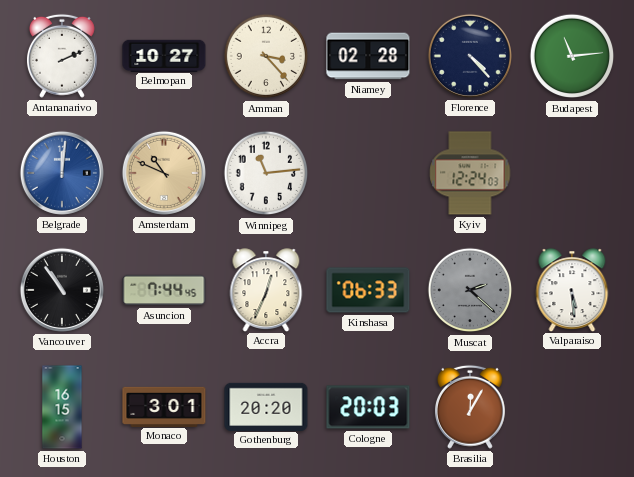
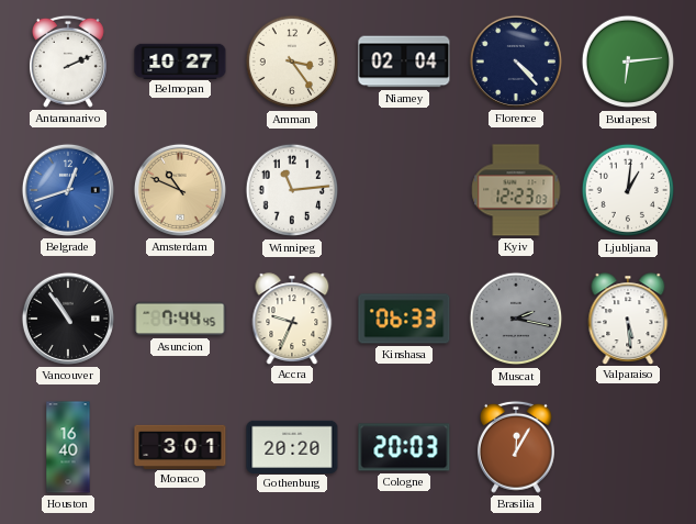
Amman: 3:23 -> 3:24
Niamey: 02:28 -> 02:04
Budapest: 11:14 -> 6:14
Belgrade: 12:01 -> 12:42
Kyiv: 12:24 -> 12:23
Ljubljana: none -> 1:01
Accra: 12:34 -> 9:34
Muscat: 2:22 -> 2:17
Houston: 16:15 -> 16:40
